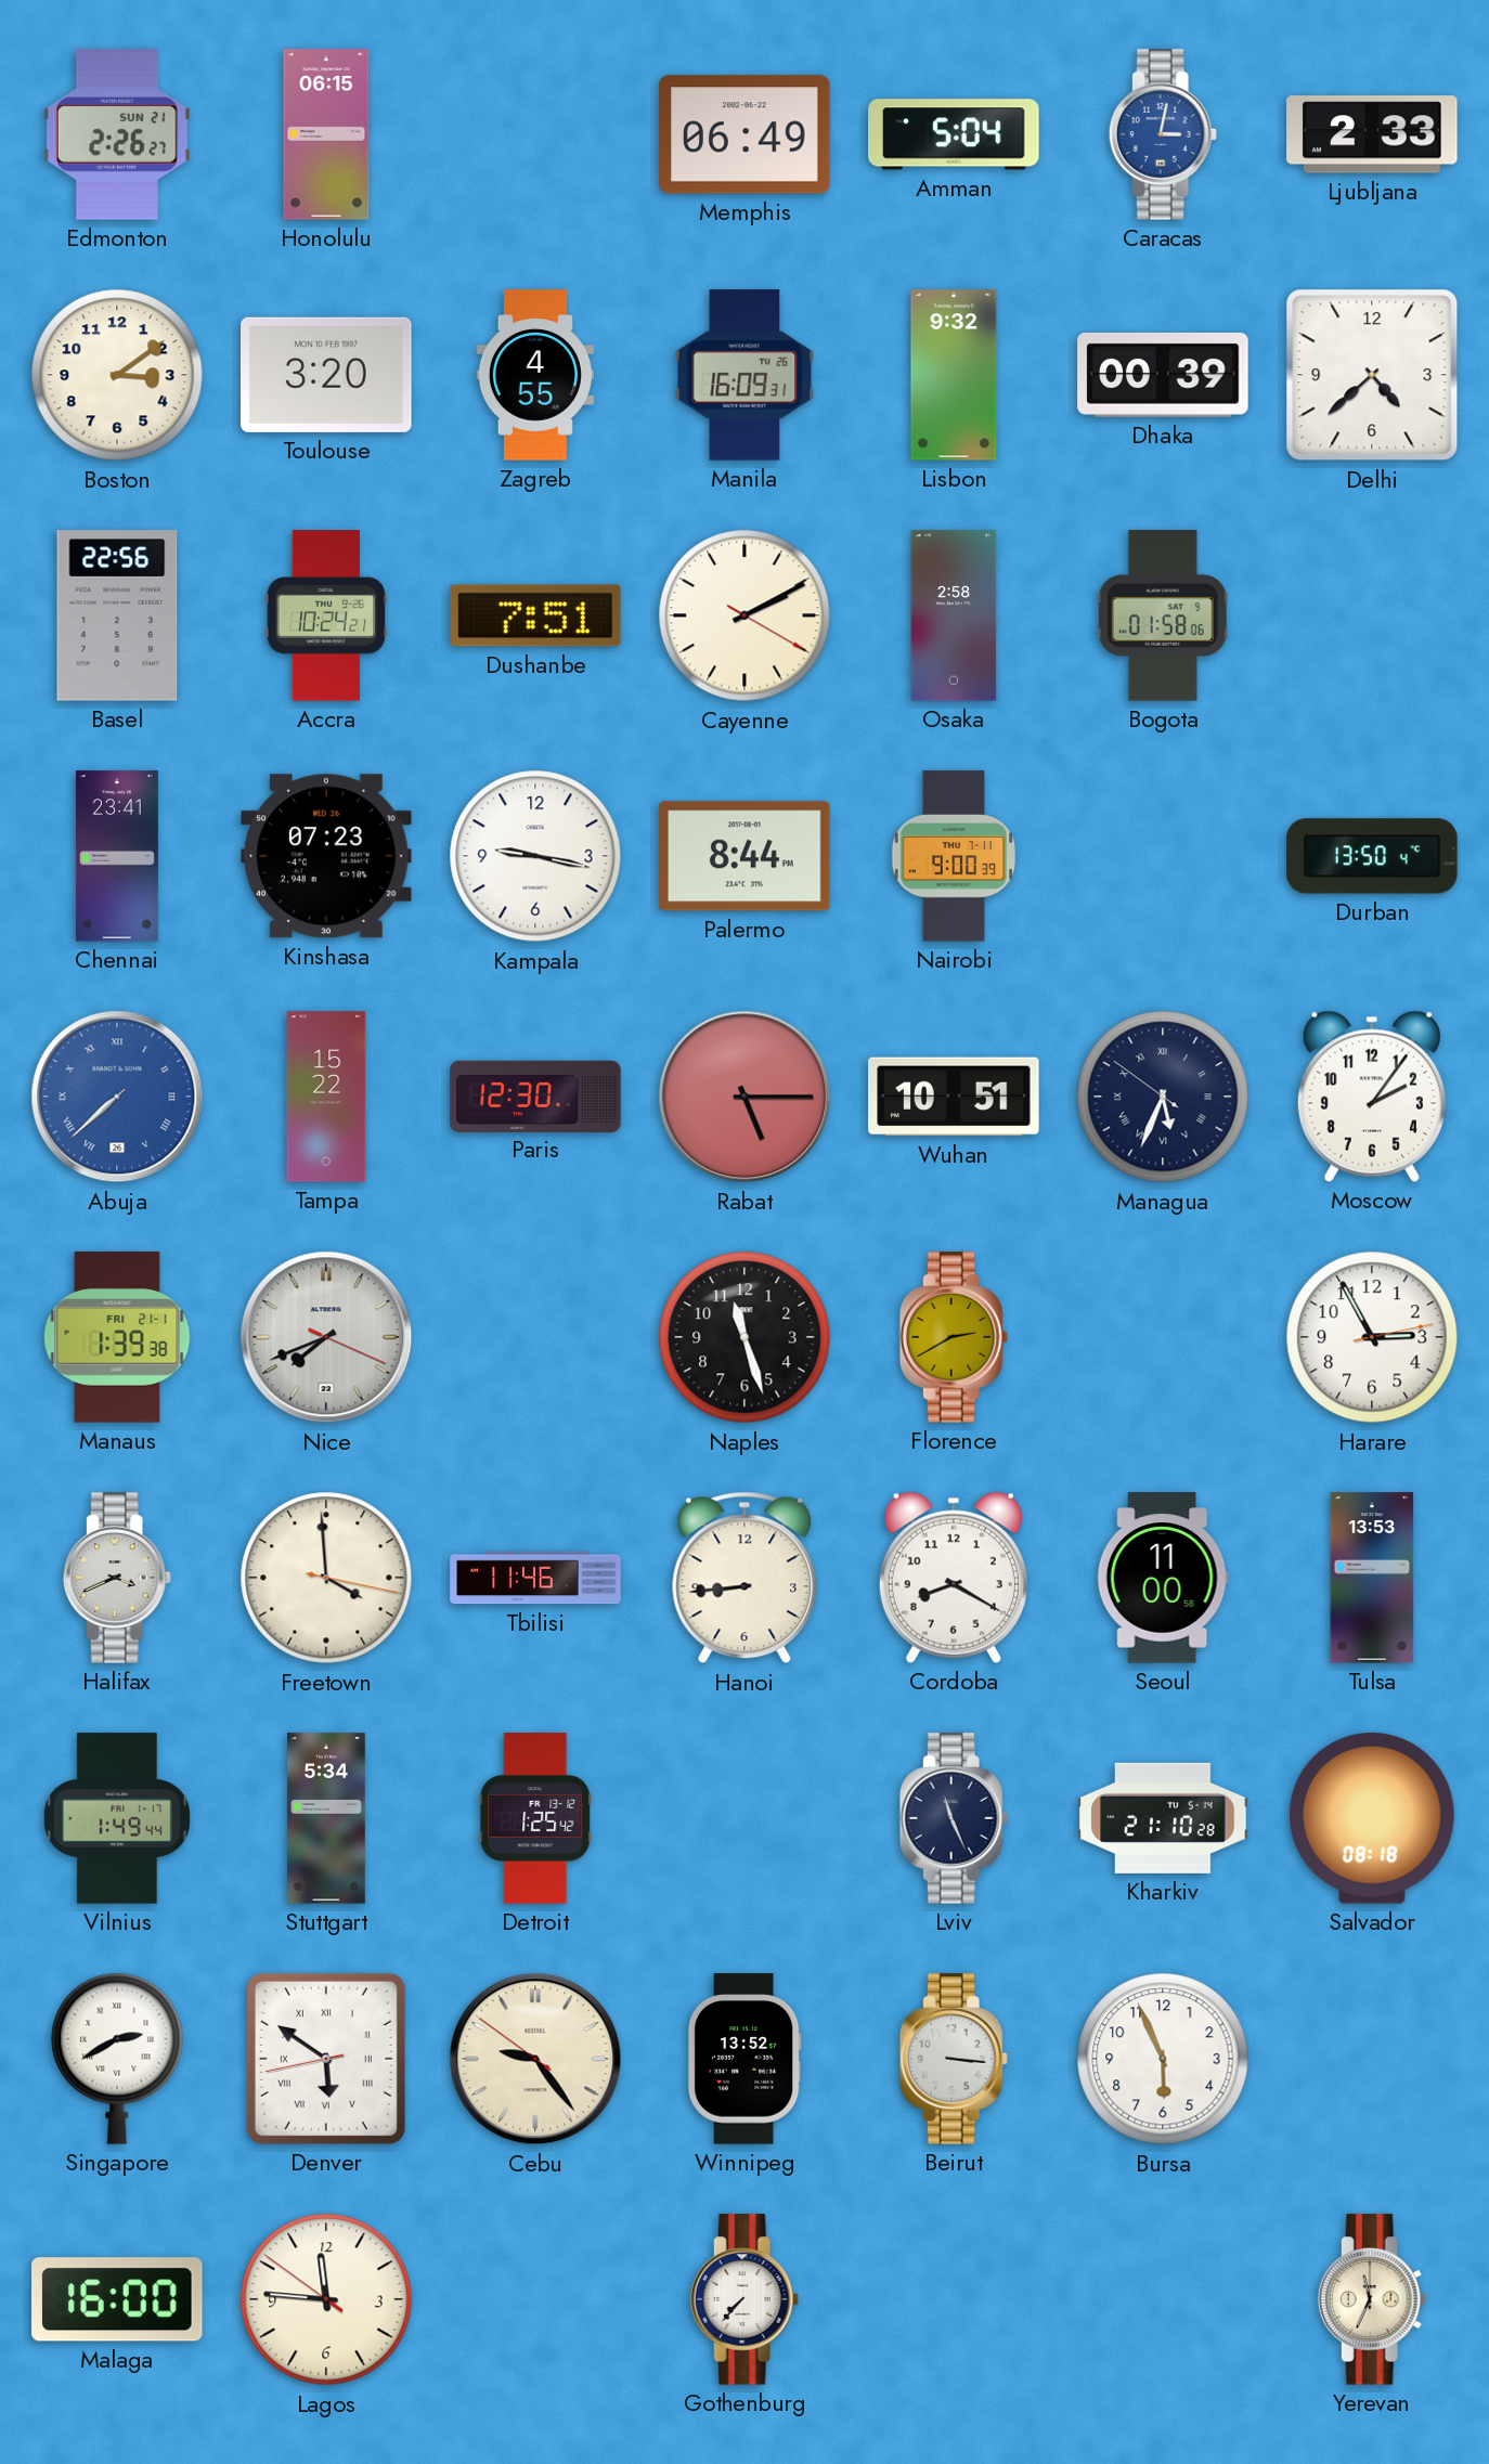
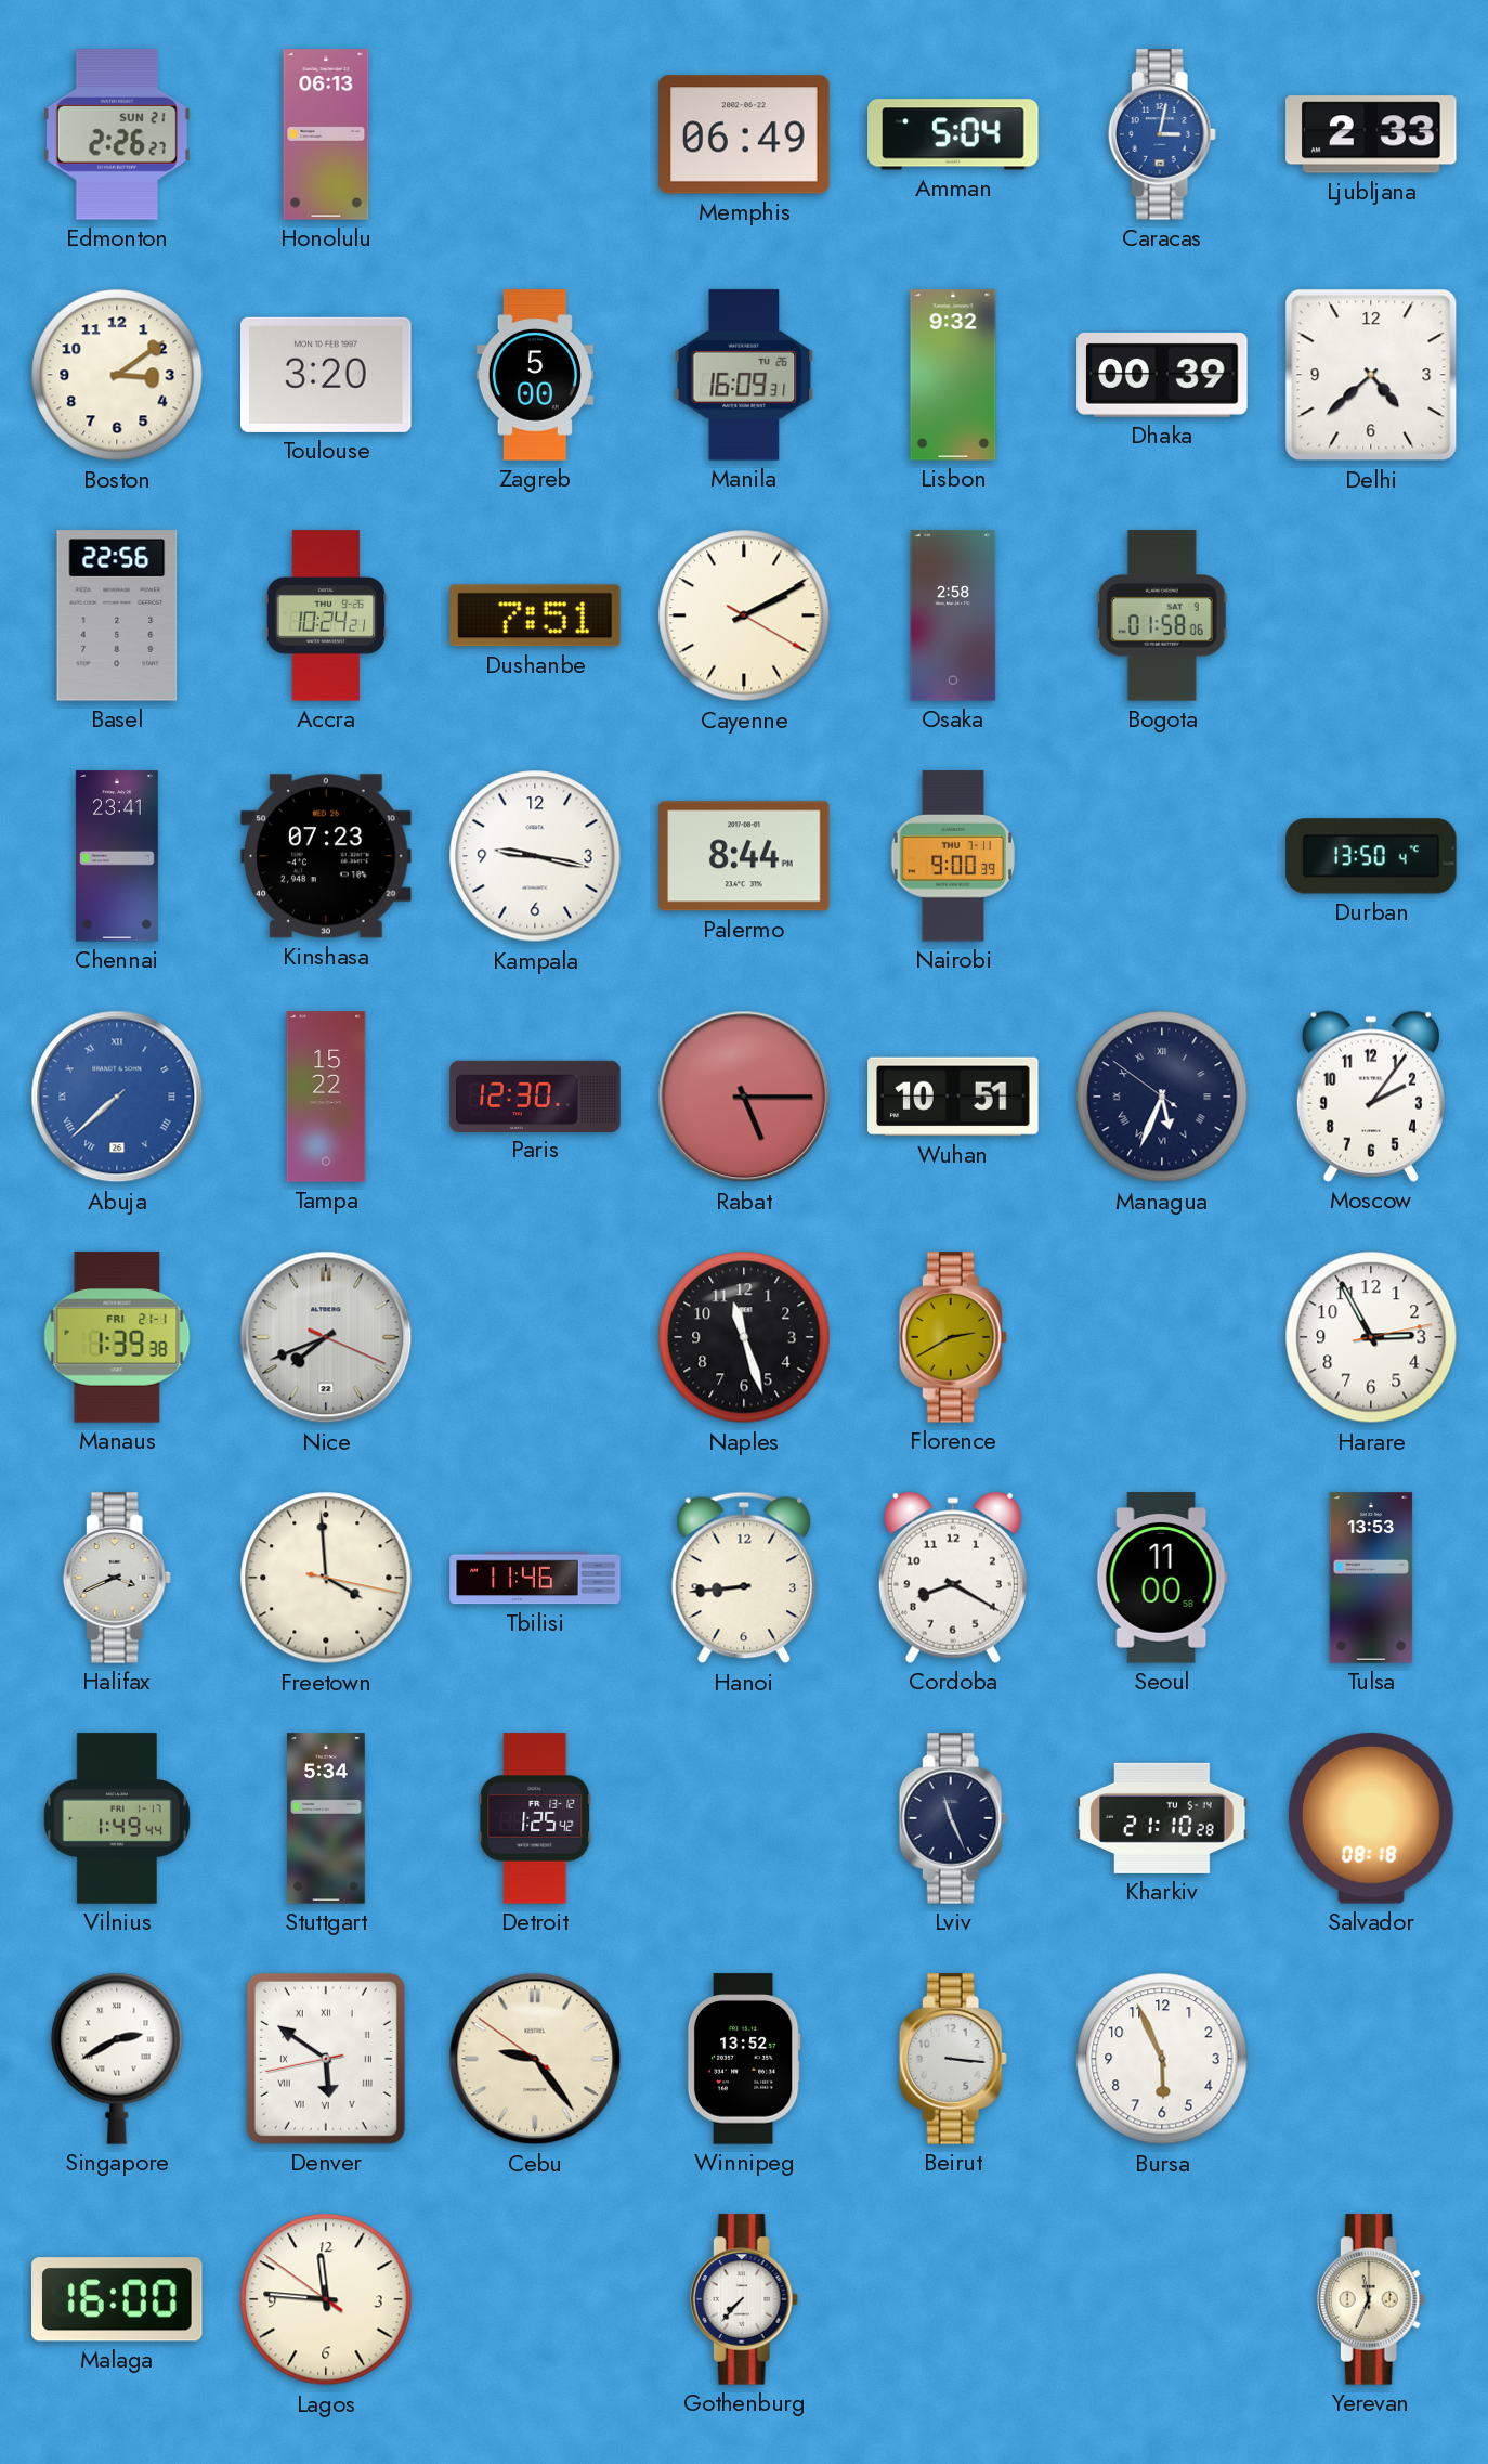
Honolulu: 06:15 -> 06:13
Zagreb: 4:55 -> 5:00
